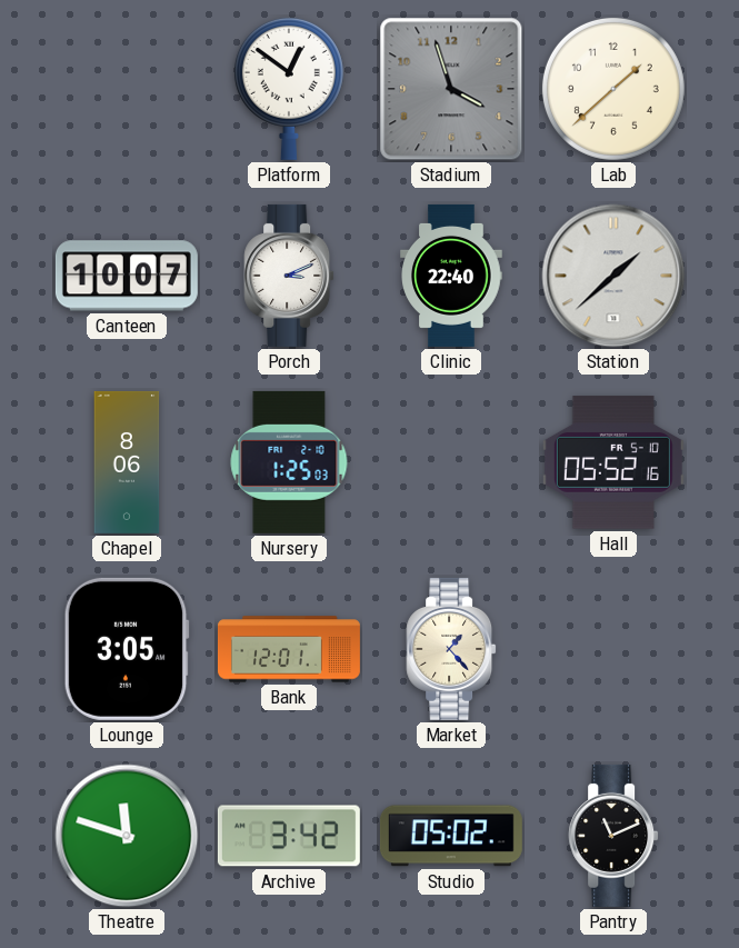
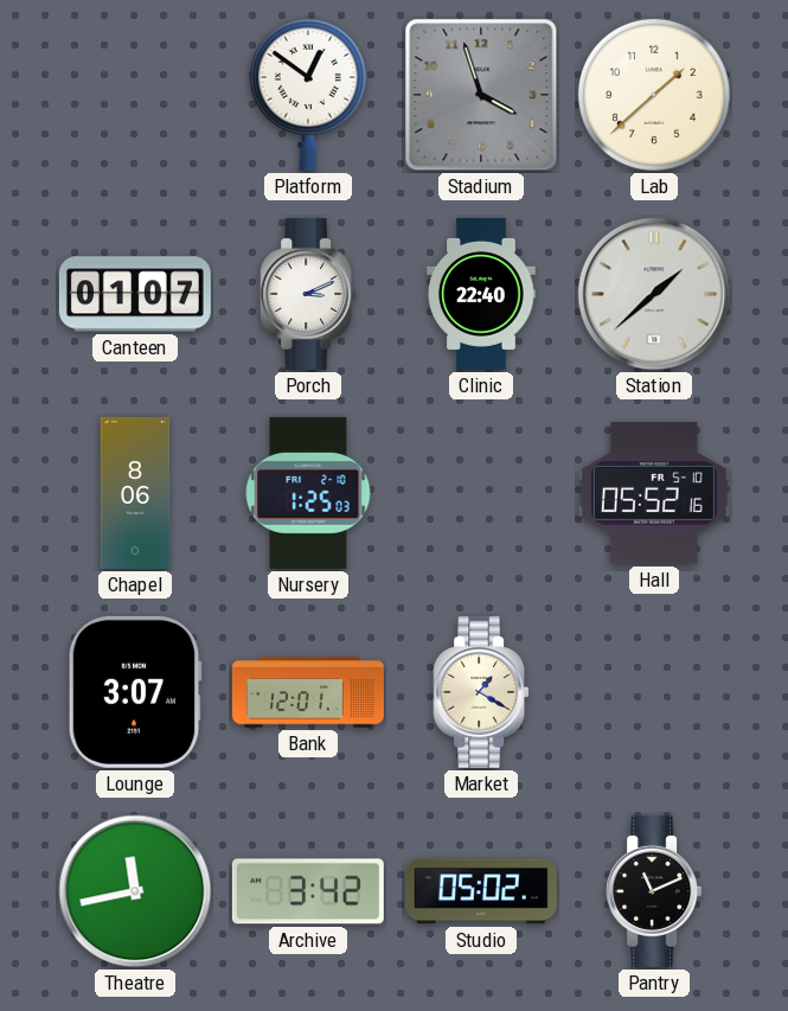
Canteen: 10:07 -> 01:07
Lounge: 3:05 -> 3:07
Market: 1:23 -> 1:20
Theatre: 11:48 -> 11:43
